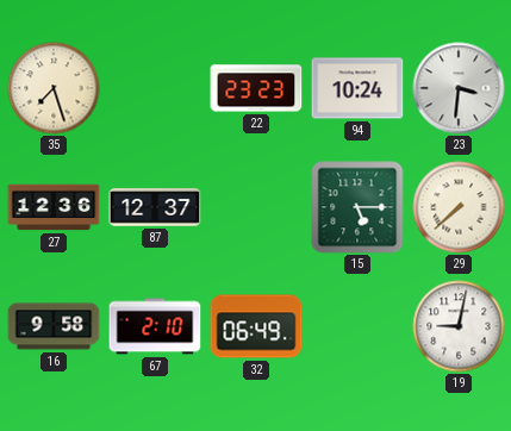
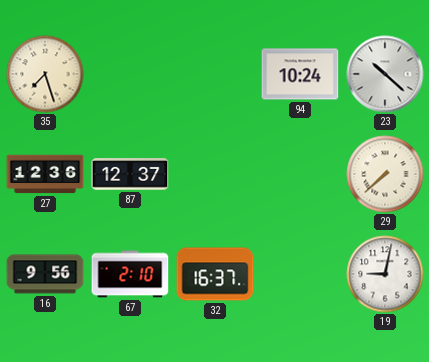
22: 23:23 -> none
23: 3:31 -> 10:22
15: 5:15 -> none
16: 9:58 -> 9:56
32: 06:49 -> 16:37
